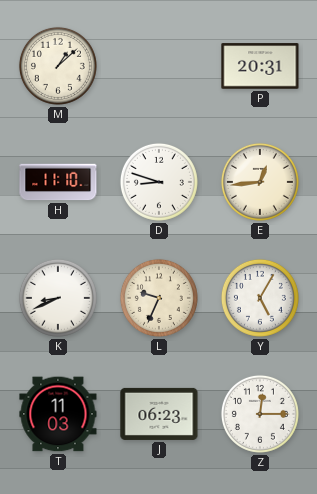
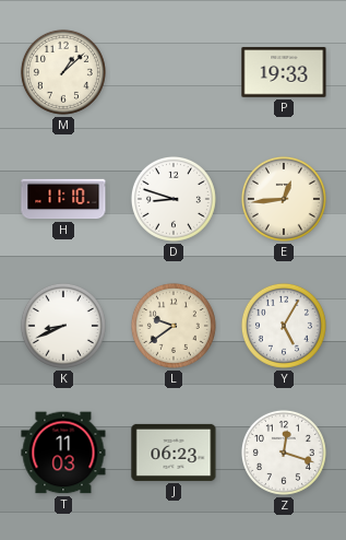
P: 20:31 -> 19:33
L: 9:34 -> 9:39
Z: 12:15 -> 12:18
